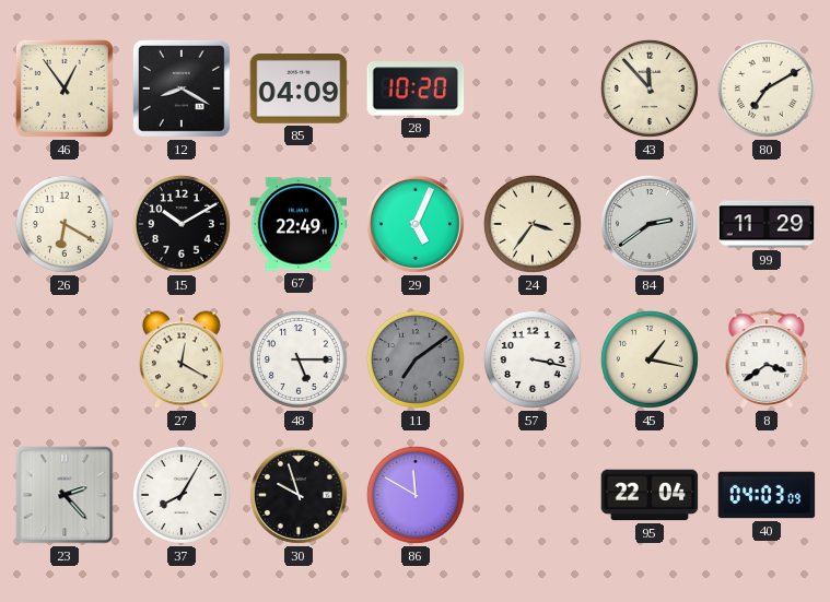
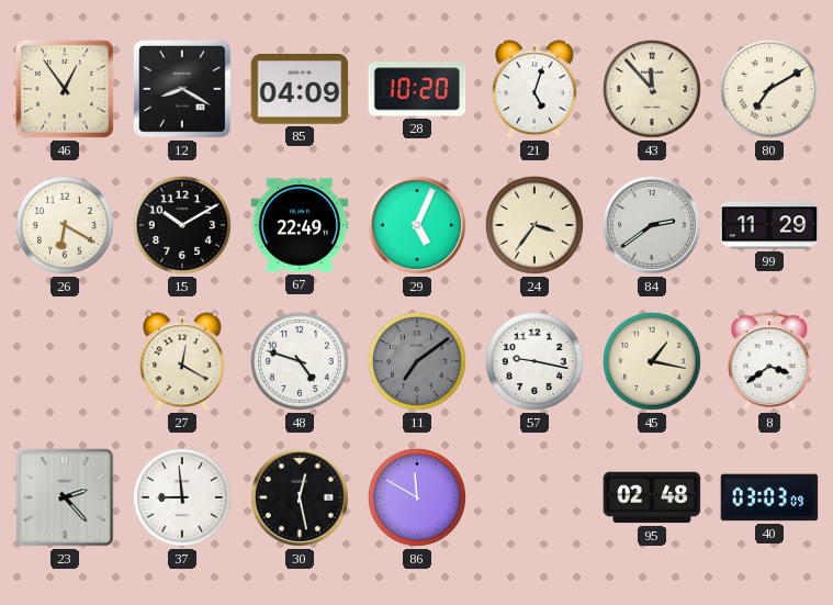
21: none -> 5:03
48: 5:15 -> 4:48
57: 3:17 -> 9:17
37: 8:05 -> 8:59
30: 9:57 -> 12:28
95: 22:04 -> 02:48
40: 04:03 -> 03:03
